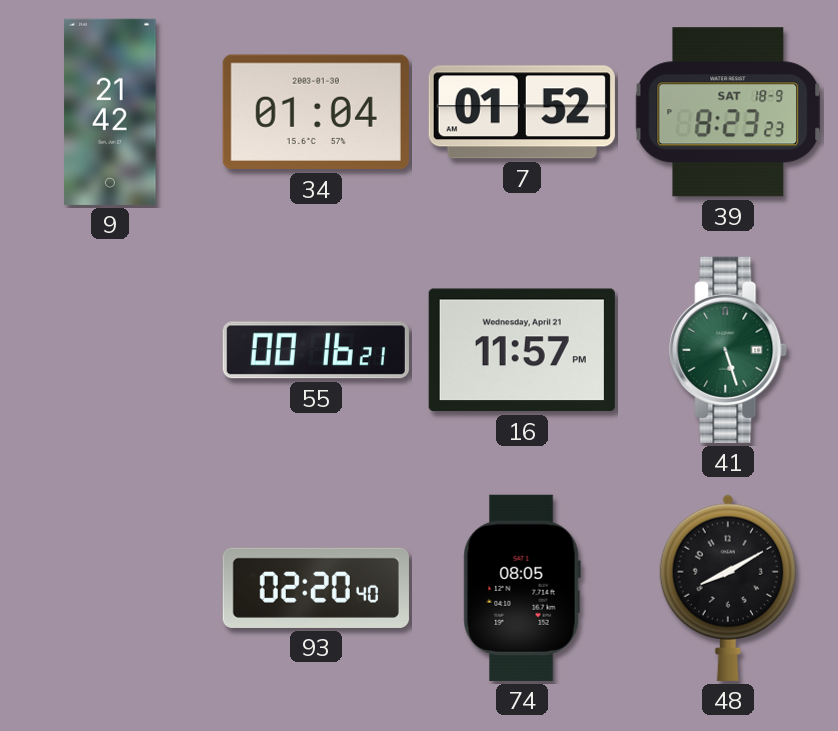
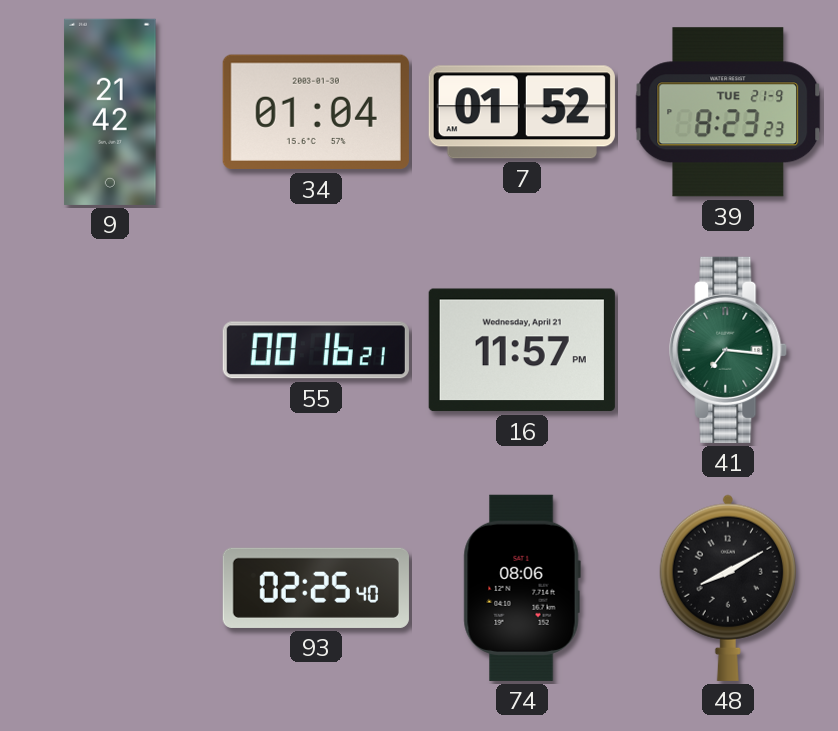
39 date: SAT 18-9 -> TUE 21-9
41: 5:27 -> 7:16
93: 02:20 -> 02:25
74: 08:05 -> 08:06
